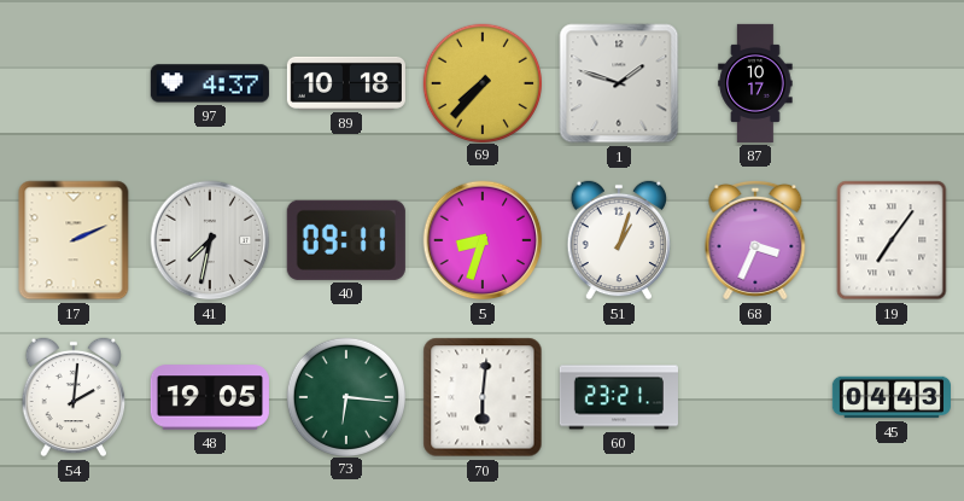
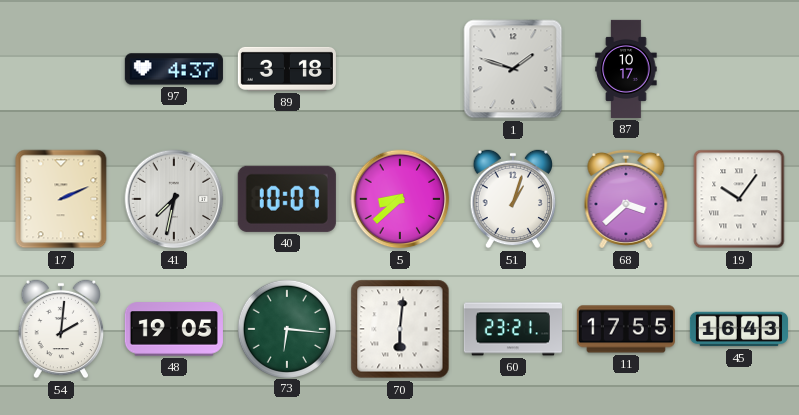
89: 10:18 -> 3:18
69: 7:37 -> none
40: 09:11 -> 10:07
5: 8:33 -> 8:38
68: 3:34 -> 3:38
19: 7:06 -> 10:06
11: none -> 17:55
45: 04:43 -> 16:43
